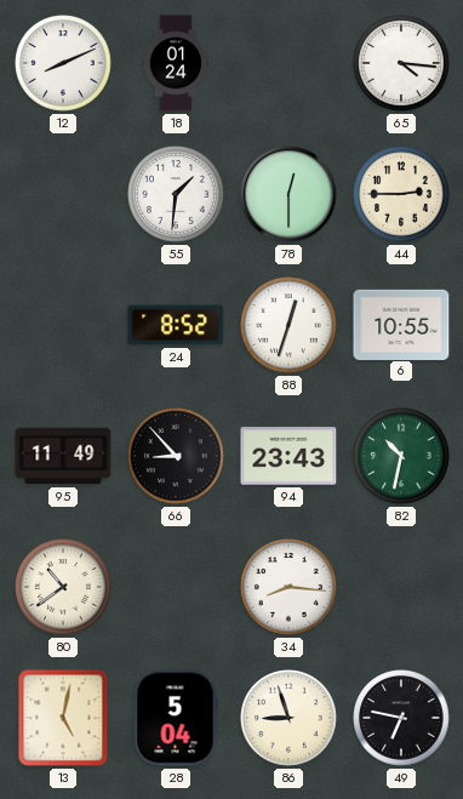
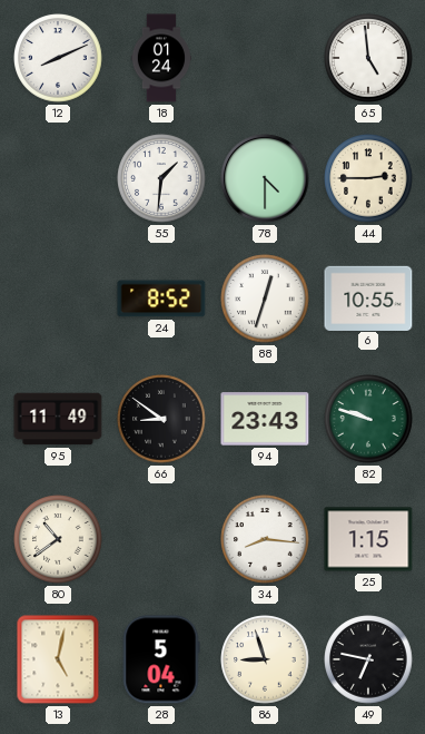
65: 4:16 -> 4:59
78: 12:30 -> 4:30
66: 8:53 -> 8:51
82: 10:32 -> 9:48
25: none -> 1:15
